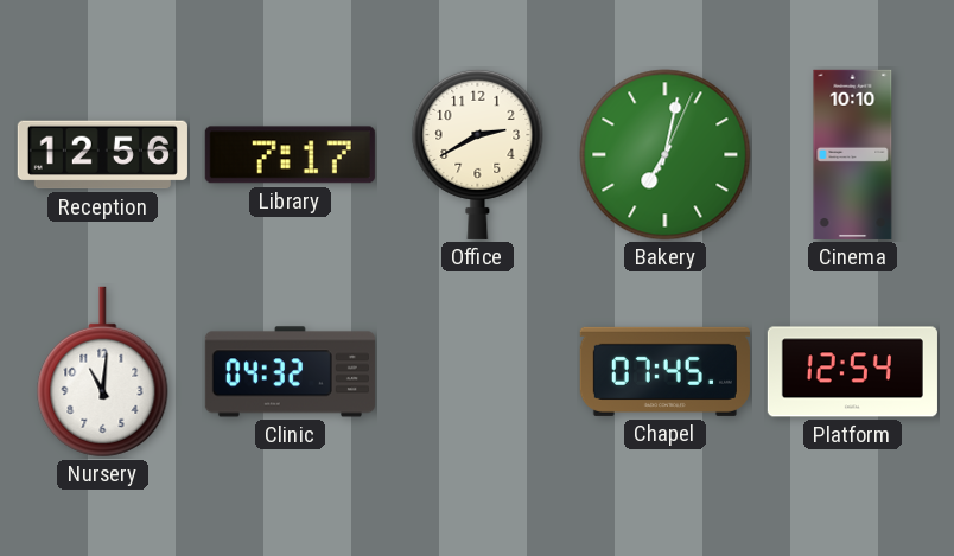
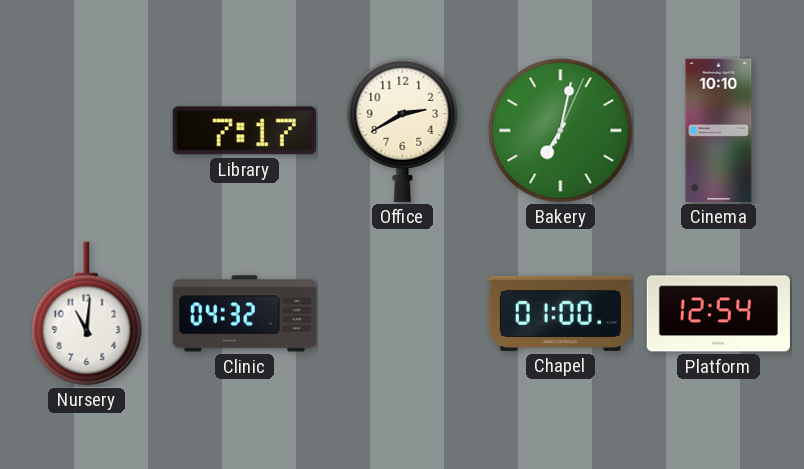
Reception: 12:56 -> none
Chapel: 07:45 -> 01:00
